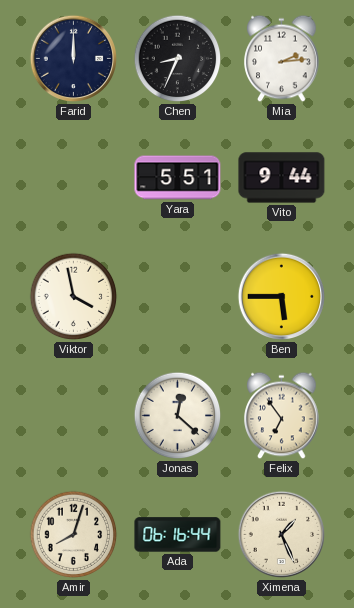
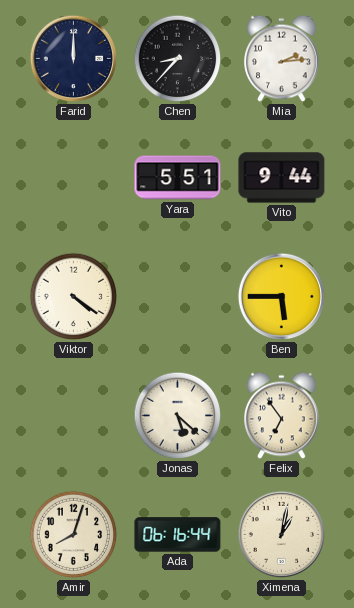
Chen: 8:34 -> 8:37
Viktor: 3:58 -> 4:21
Jonas: 12:22 -> 5:22
Ximena: 1:26 -> 1:02
